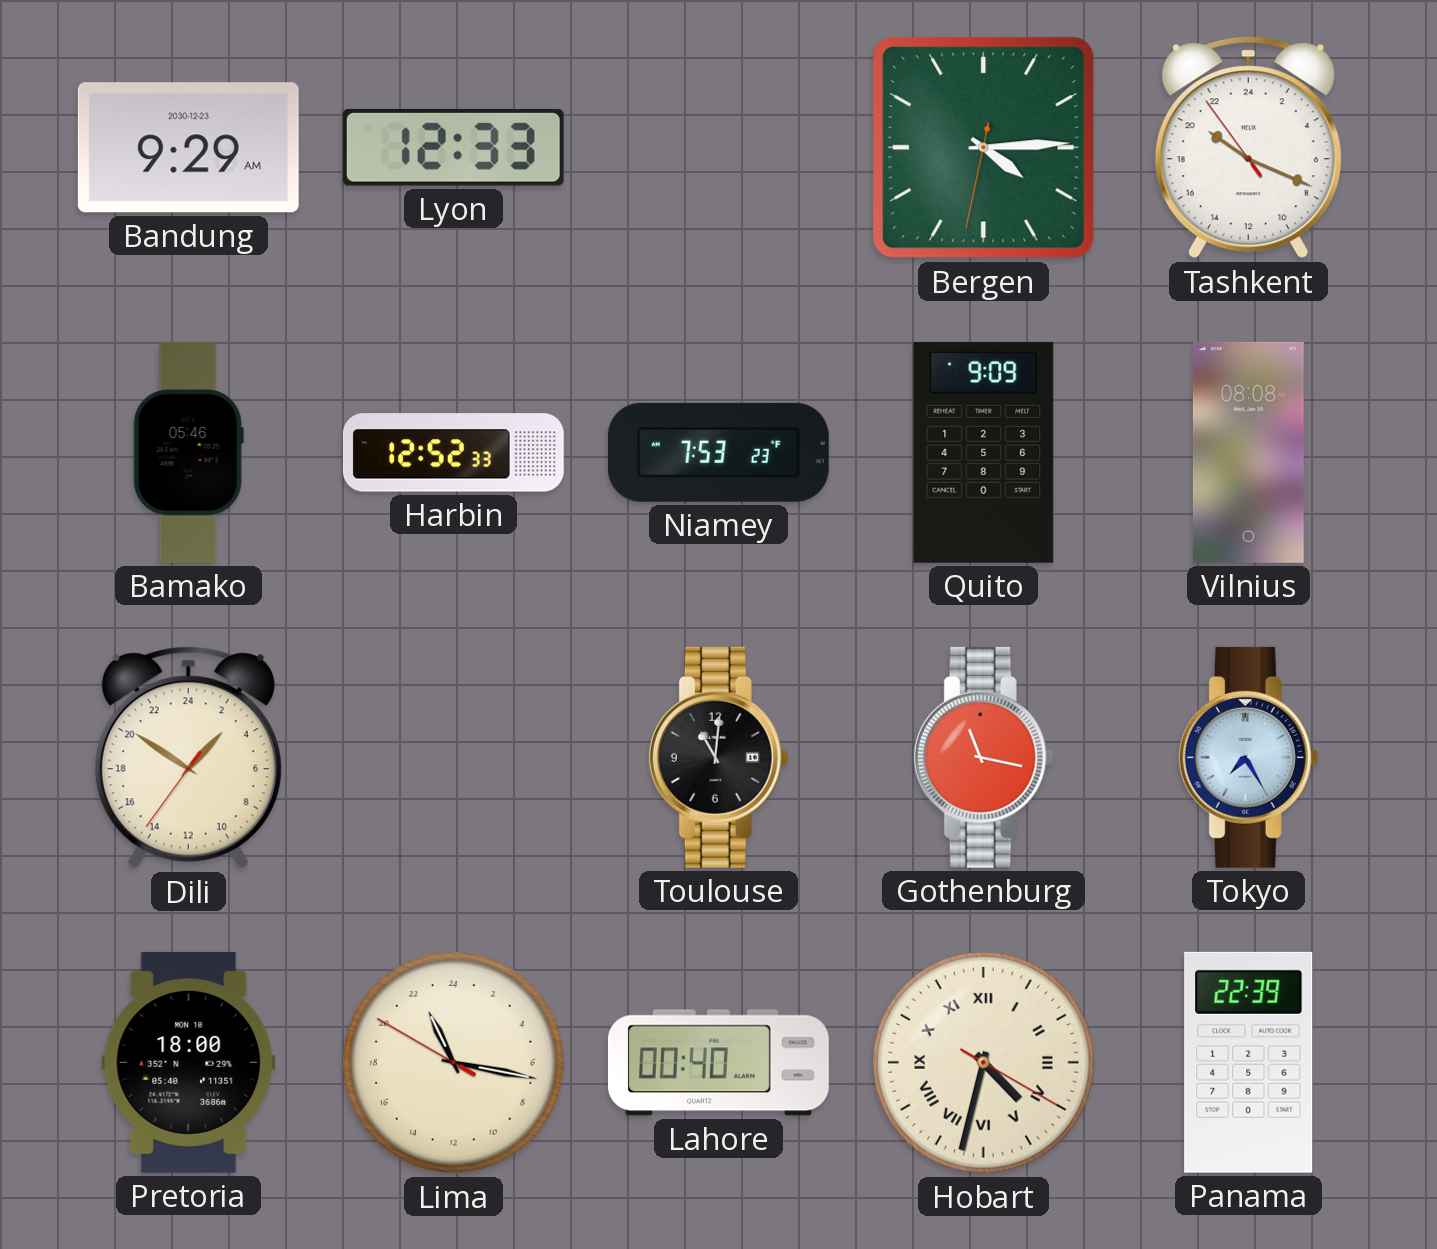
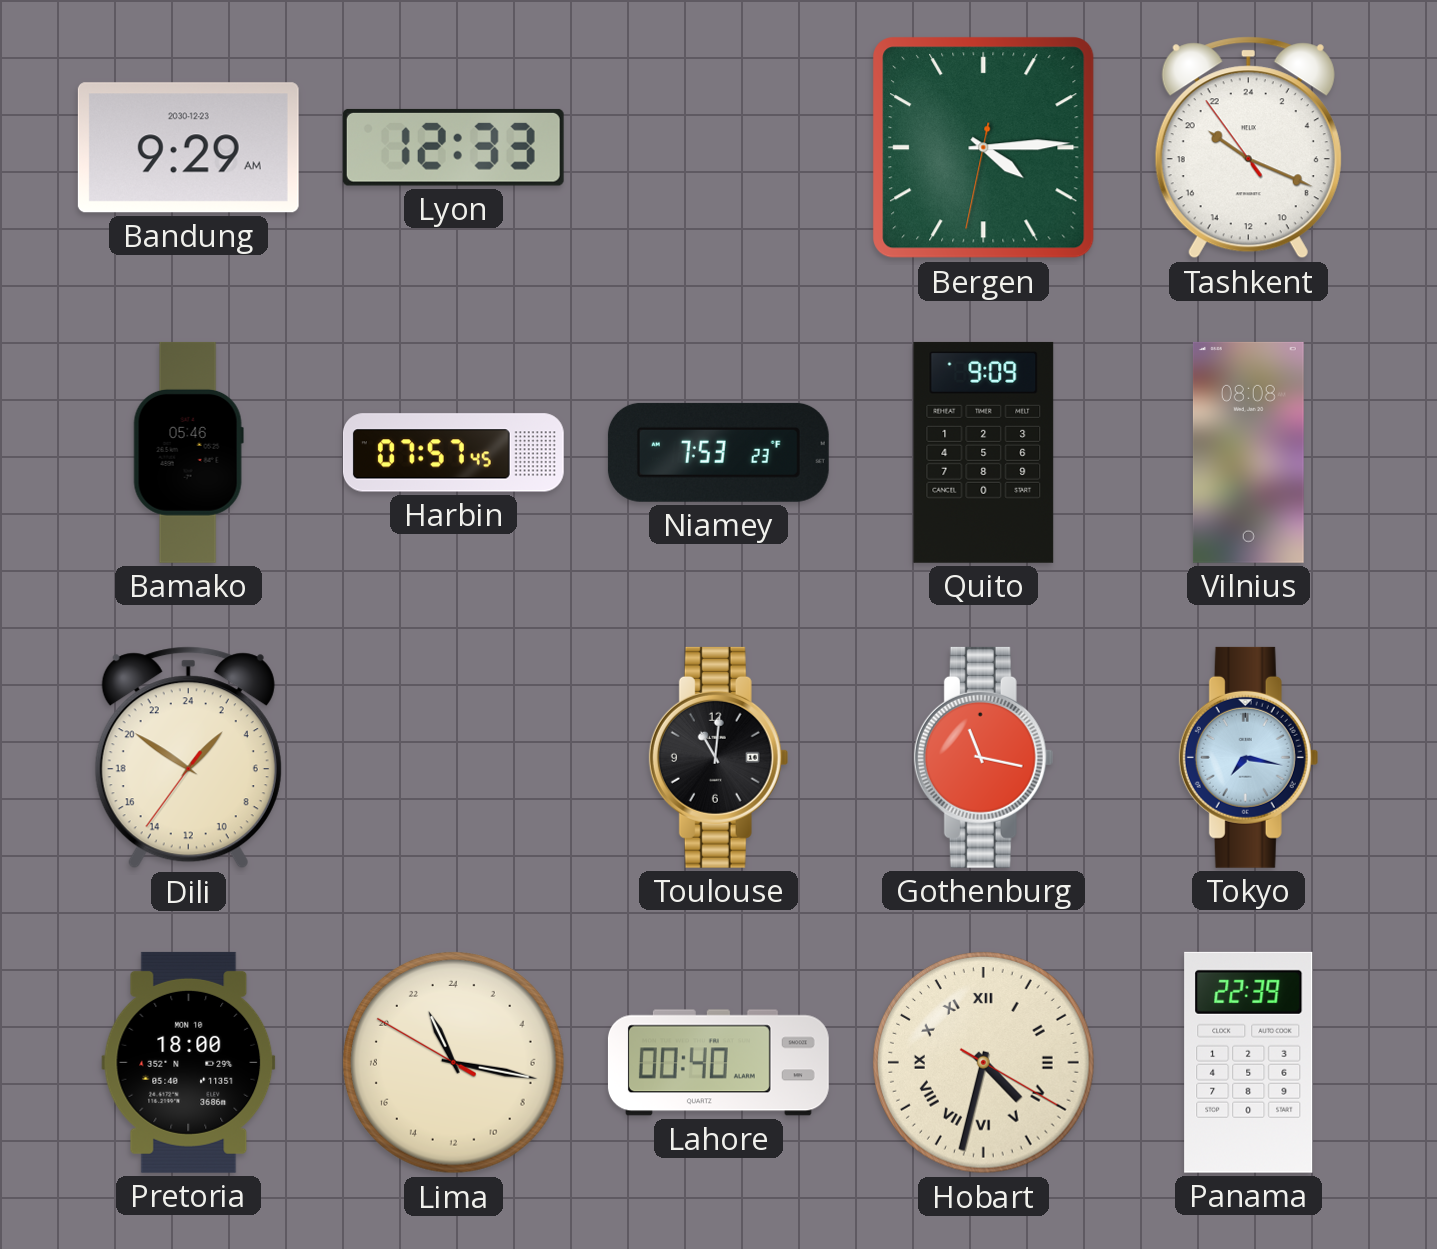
Harbin: 12:52 -> 07:57
Tokyo: 7:25 -> 7:17
